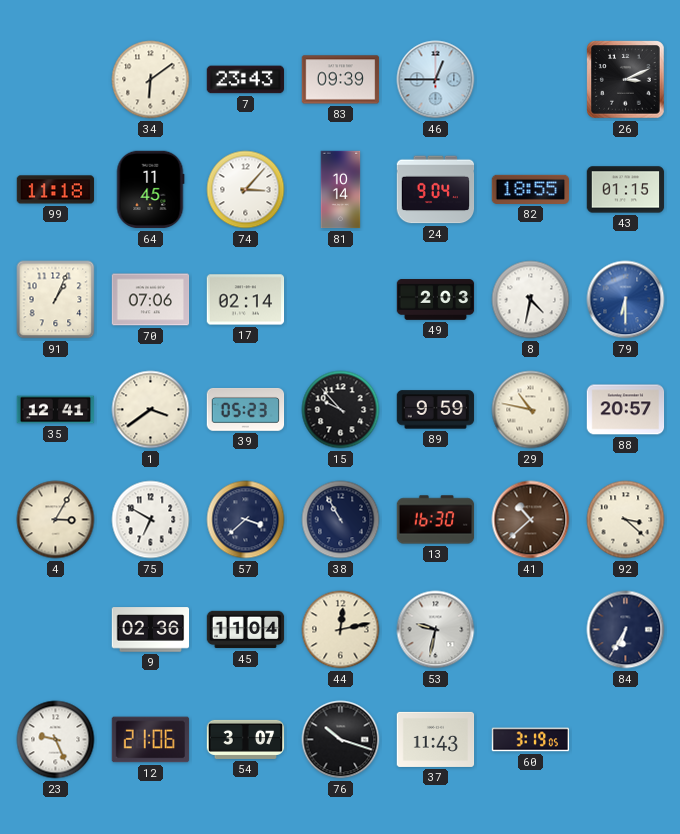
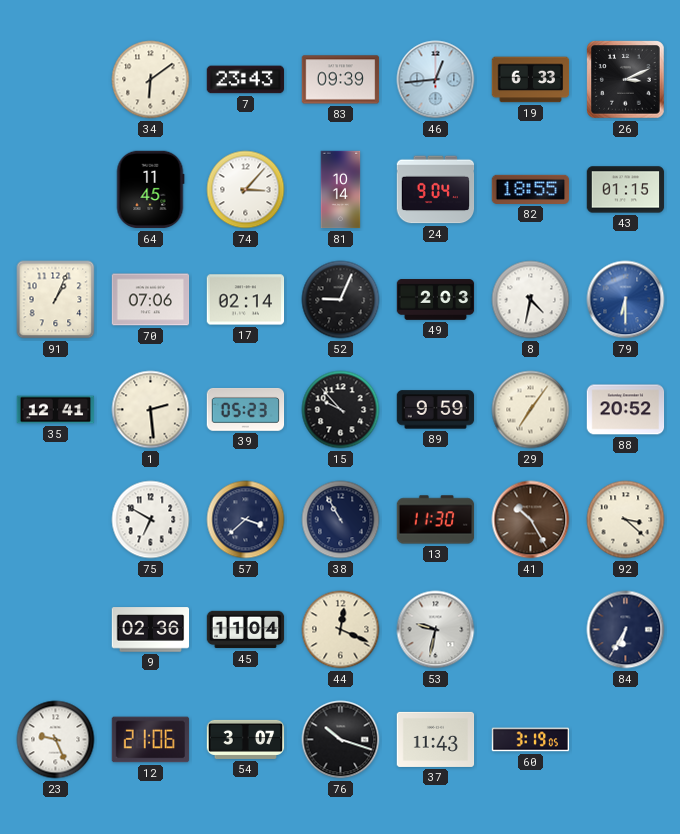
46: 12:45 -> 12:44
19: none -> 6:33
99: 11:18 -> none
52: none -> 9:04
1: 3:39 -> 2:29
29: 10:47 -> 7:06
88: 20:57 -> 20:52
4: 3:05 -> none
13: 16:30 -> 11:30
41: 10:38 -> 10:25
44: 12:13 -> 12:19
